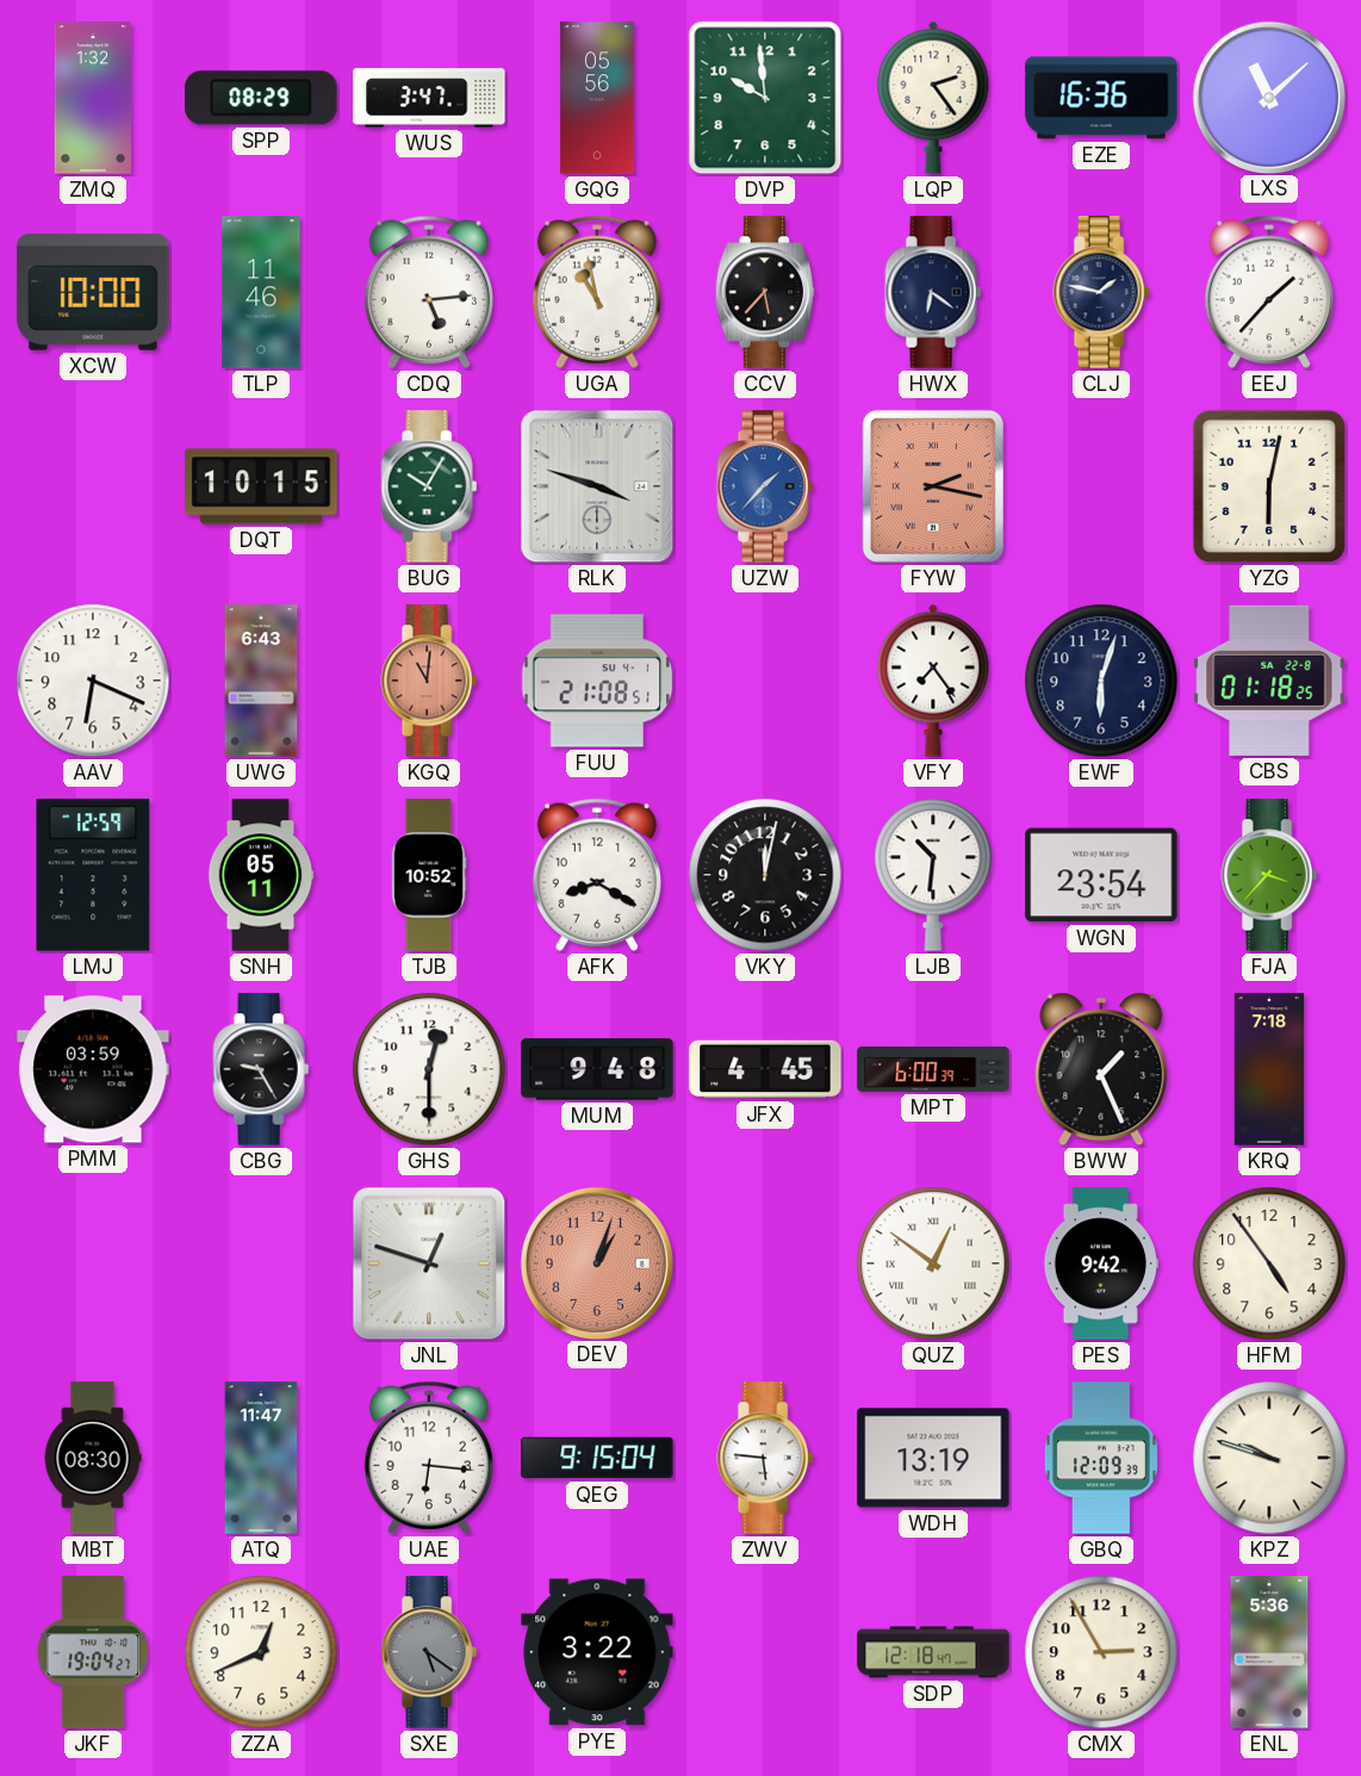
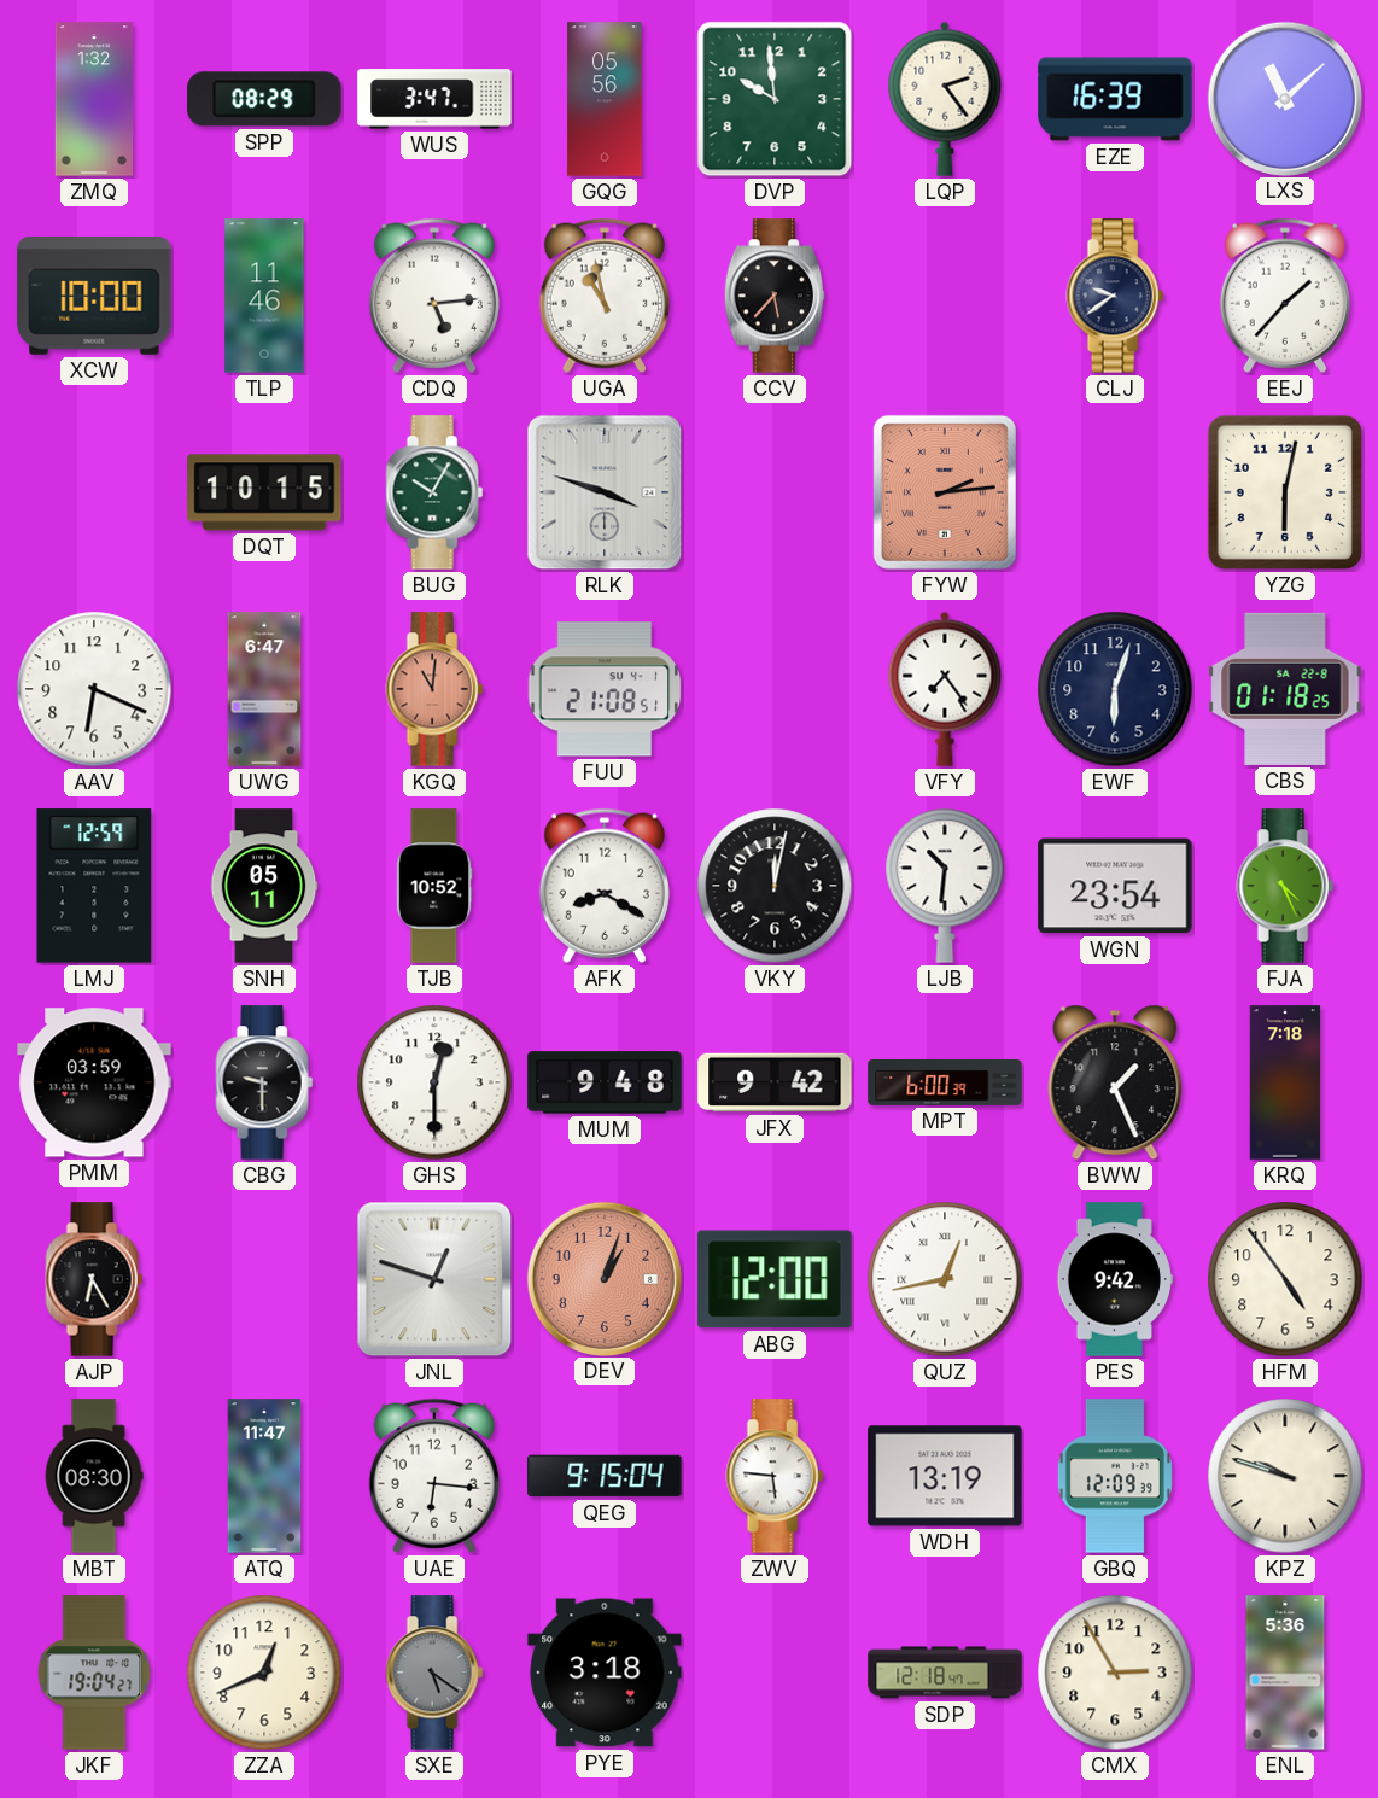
EZE: 16:36 -> 16:39
HWX: 6:21 -> none
CLJ: 1:47 -> 9:39
UZW: 1:37 -> none
FYW: 2:17 -> 2:14
UWG: 6:43 -> 6:47
FJA: 3:37 -> 4:26
CBG: 9:25 -> 9:30
JFX: 4:45 -> 9:42
AJP: none -> 6:25
ABG: none -> 12:00
QUZ: 12:51 -> 12:43
PYE: 3:22 -> 3:18
